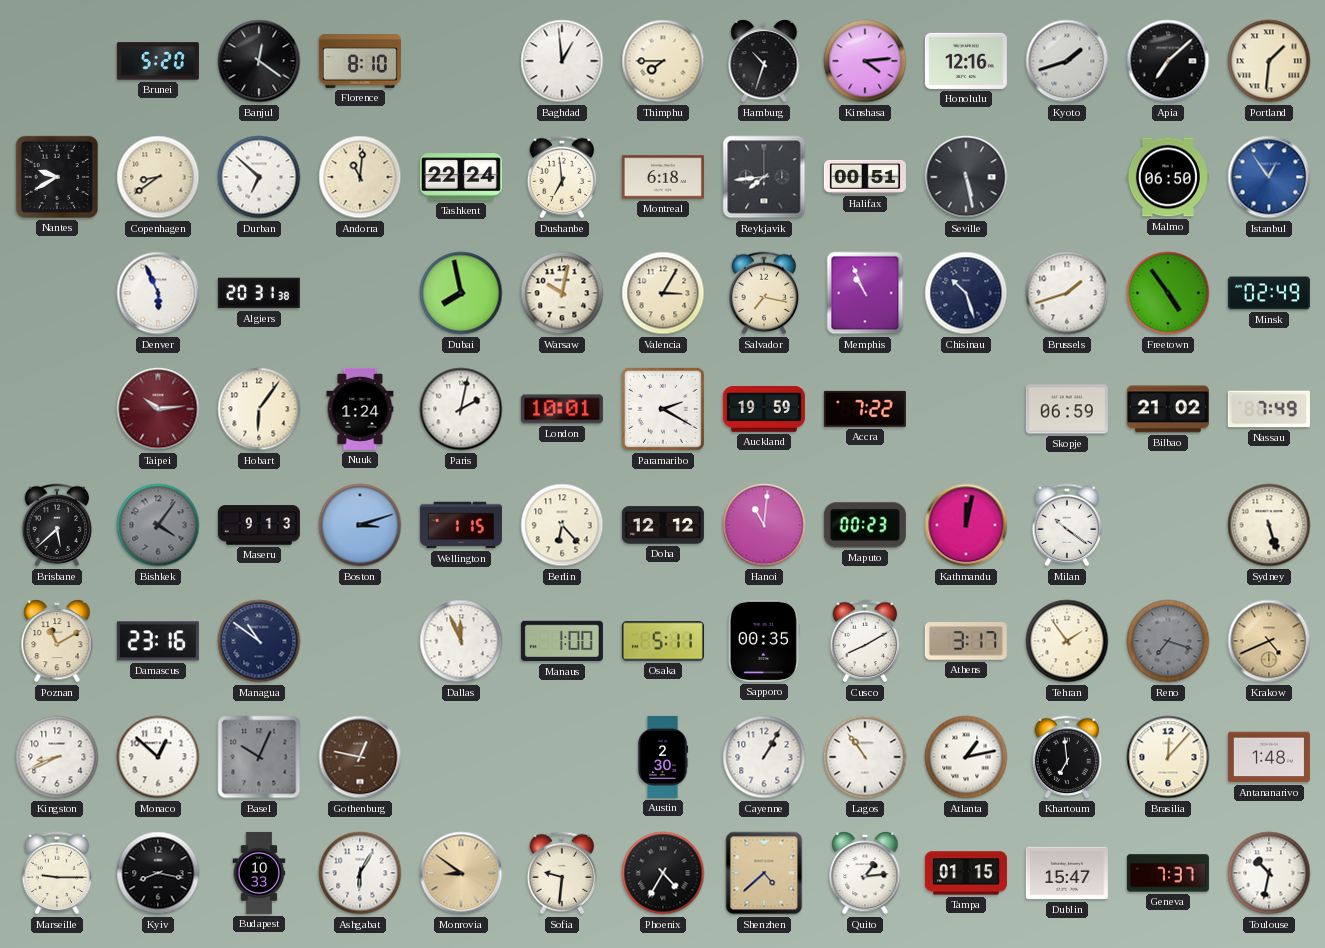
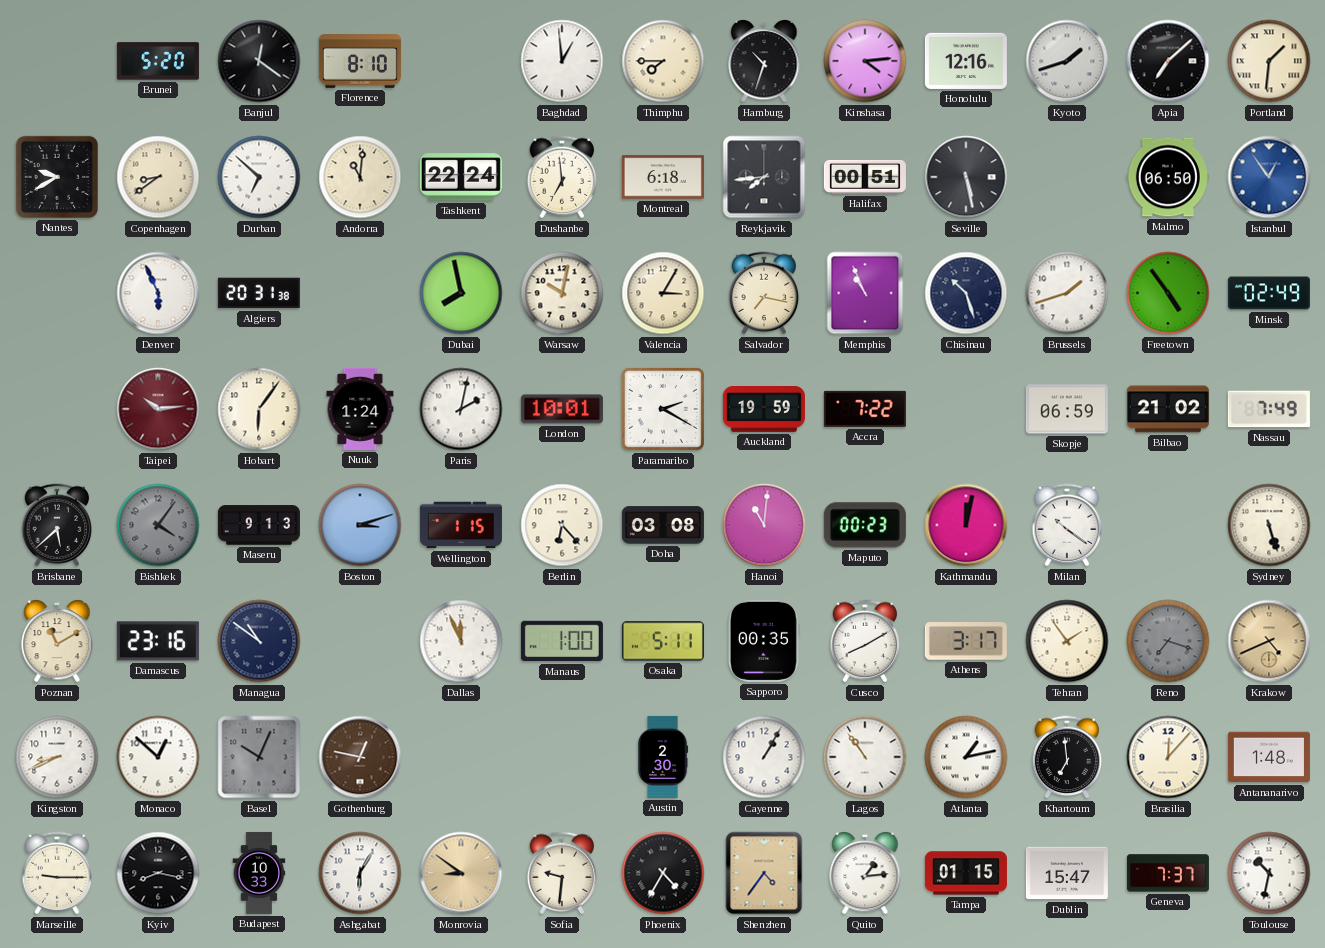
Doha: 12:12 -> 03:08
Shenzhen: 4:38 -> 4:36
